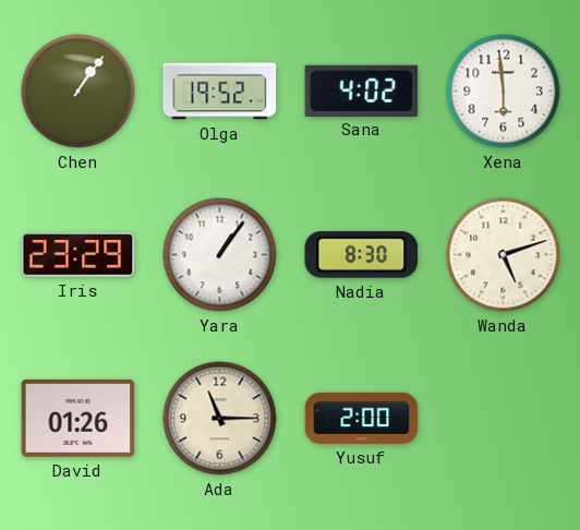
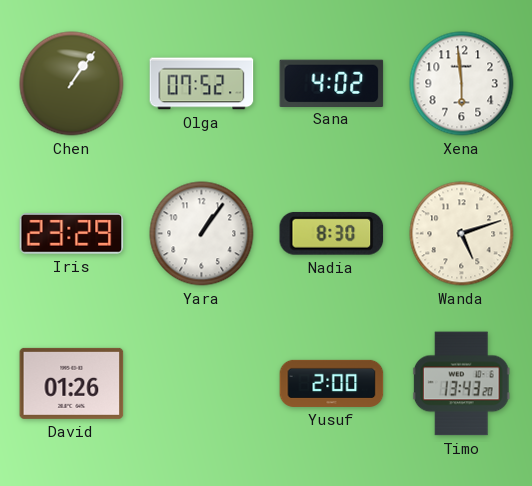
Olga: 19:52 -> 07:52
Ada: 11:15 -> none
Timo: none -> 13:43
